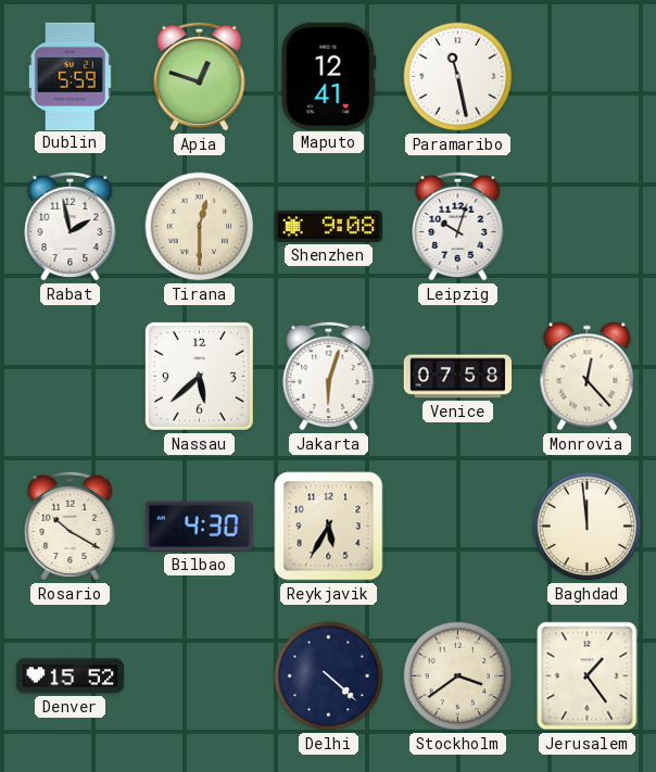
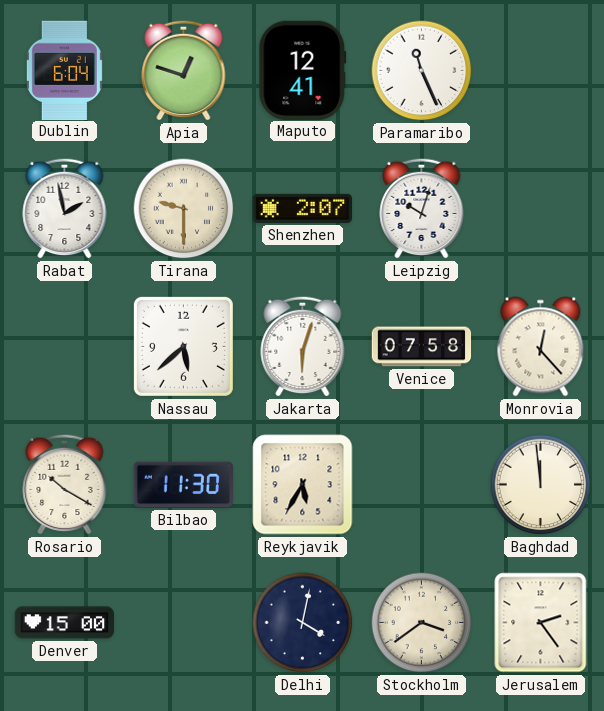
Dublin: 5:59 -> 6:04
Paramaribo: 11:28 -> 11:26
Tirana: 12:30 -> 9:30
Shenzhen: 9:08 -> 2:07
Bilbao: 4:30 -> 11:30
Denver: 15:52 -> 15:00
Delhi: 4:22 -> 4:02
Jerusalem: 1:24 -> 2:24
